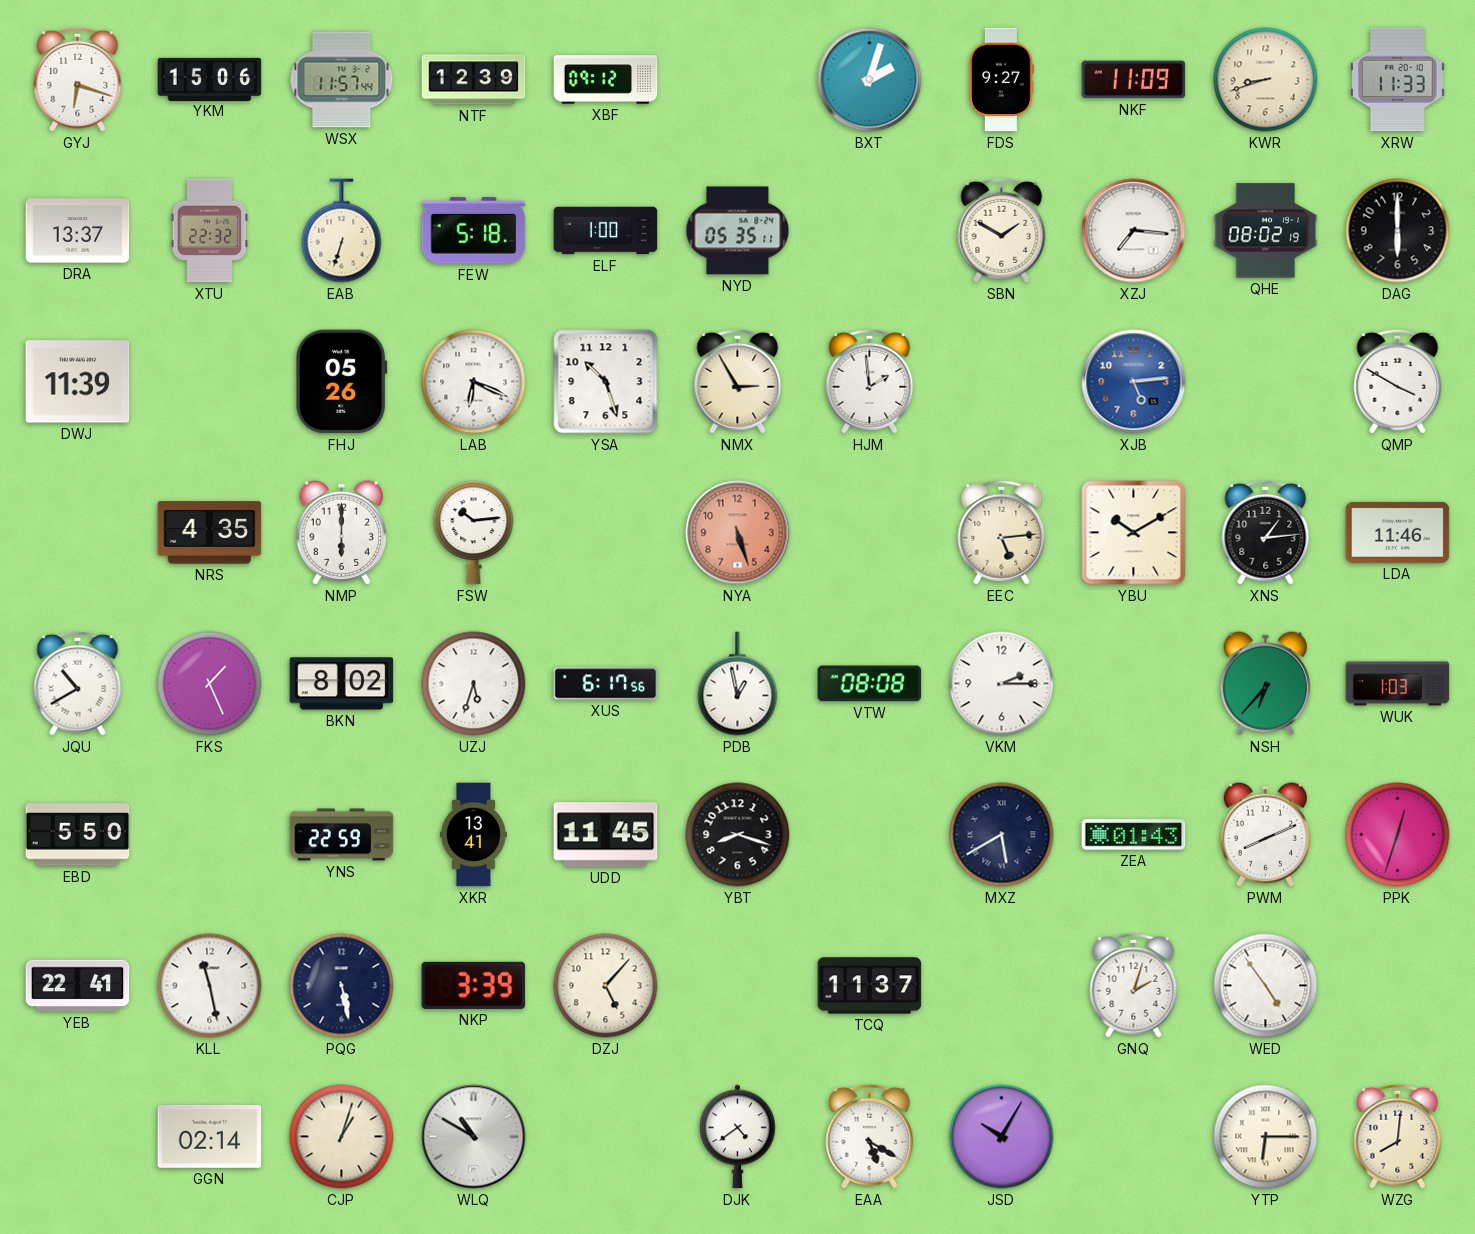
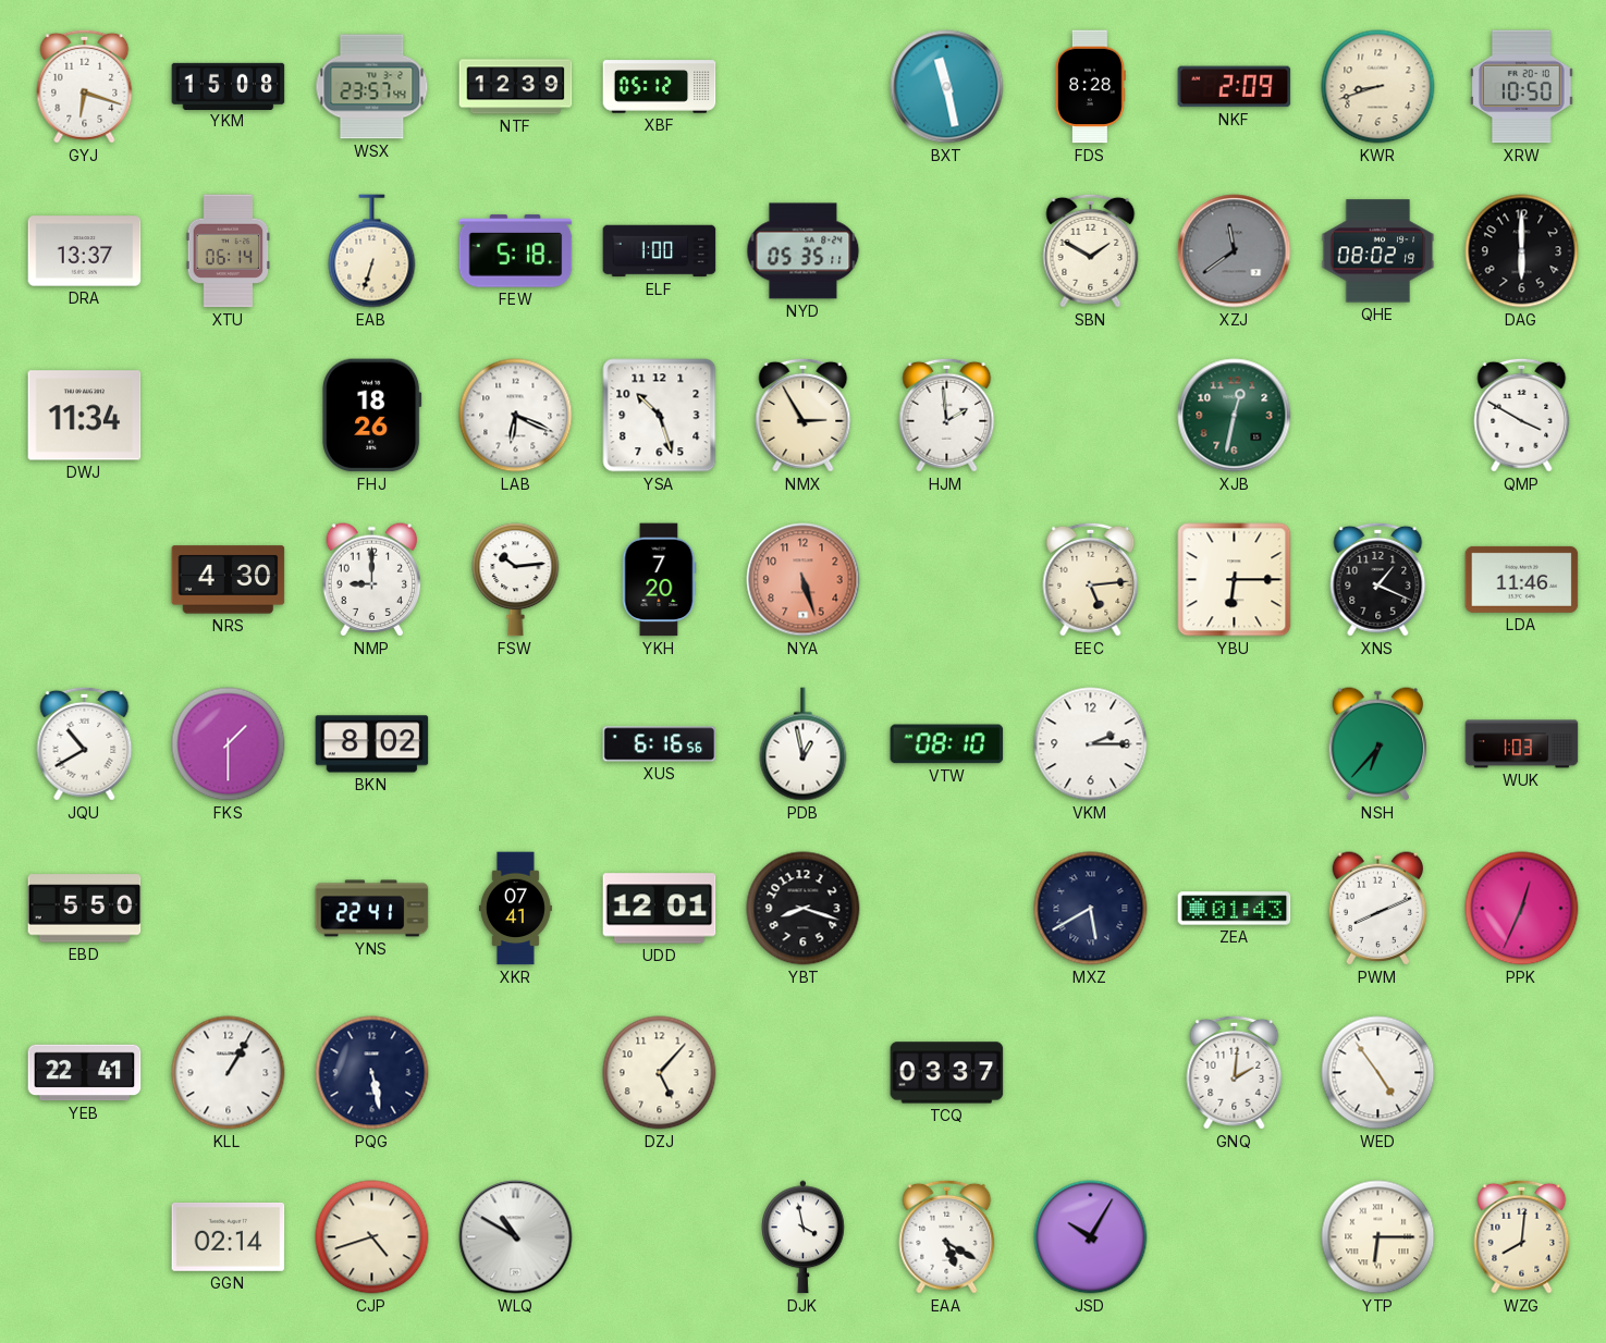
YKM: 15:06 -> 15:08
WSX: 11:57 -> 23:57
XBF: 09:12 -> 05:12
BXT: 2:03 -> 11:28
FDS: 9:27 -> 8:28
NKF: 11:09 -> 2:09
XRW: 11:33 -> 10:50
XTU: 22:32 -> 06:14
XZJ: 7:16 -> 11:39
XZJ dial: white -> grey
DWJ: 11:39 -> 11:34
FHJ: 05:26 -> 18:26
XJB: 5:14 -> 12:32
XJB dial: blue -> green
NRS: 4:35 -> 4:30
NMP: 6:00 -> 9:00
YKH: none -> 7:20
YBU: 10:10 -> 6:15
XNS: 1:14 -> 1:19
FKS: 1:26 -> 1:30
UZJ: 5:33 -> none
XUS: 6:17 -> 6:16
VTW: 08:08 -> 08:10
YNS: 22:59 -> 22:41
XKR: 13:41 -> 07:41
UDD: 11:45 -> 12:01
PPK: 12:33 -> 12:34
KLL: 11:28 -> 1:05
NKP: 3:39 -> none
TCQ: 11:37 -> 03:37
GNQ: 2:03 -> 2:01
CJP: 1:03 -> 4:42
DJK: 4:39 -> 3:58
